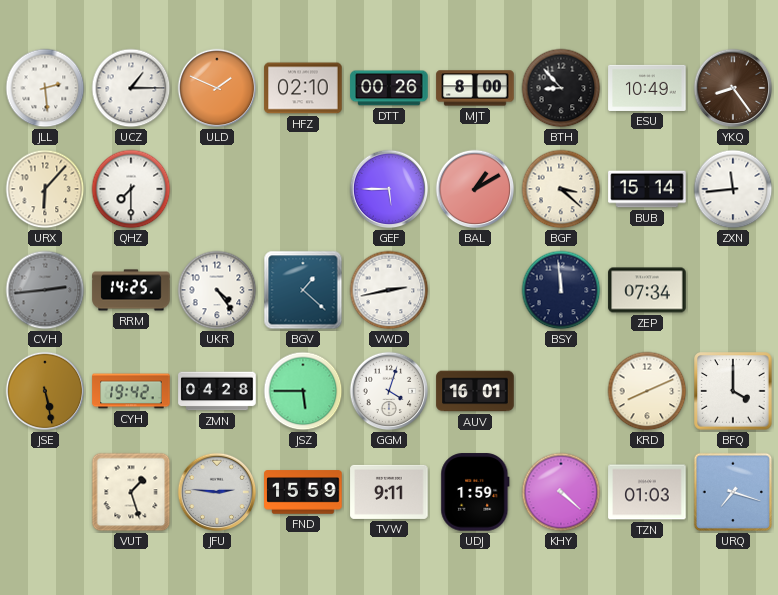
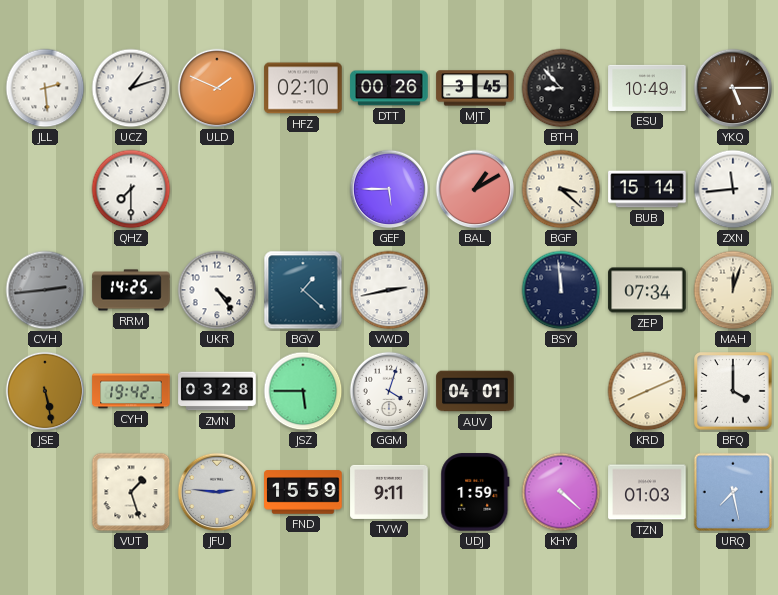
UCZ: 1:15 -> 1:12
MJT: 8:00 -> 3:45
YKQ: 8:24 -> 5:15
URX: 6:07 -> none
MAH: none -> 12:03
ZMN: 04:28 -> 03:28
AUV: 16:01 -> 04:01
URQ: 7:18 -> 7:28
